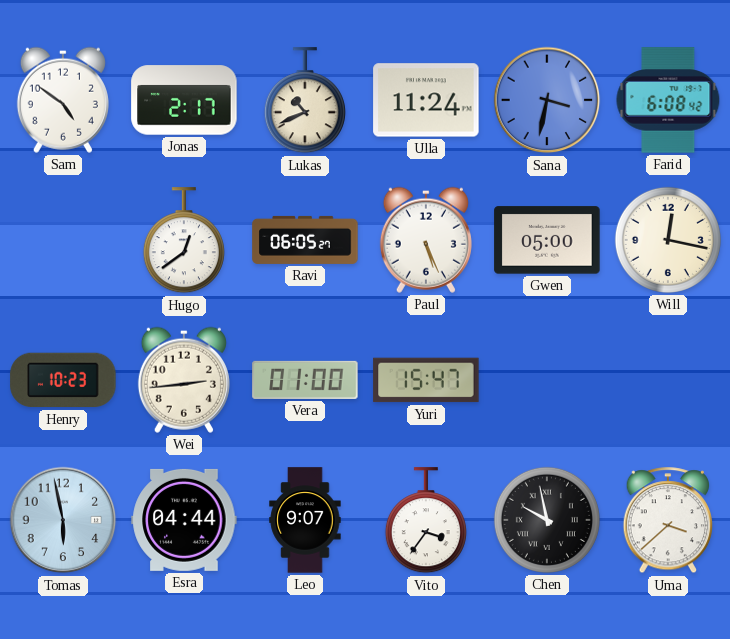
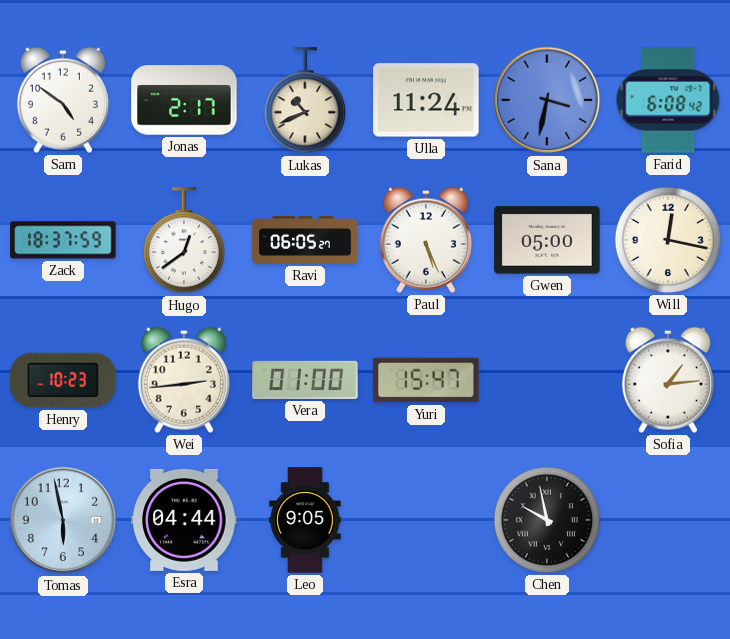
Zack: none -> 18:37
Sofia: none -> 1:14
Leo: 9:07 -> 9:05
Vito: 3:36 -> none
Uma: 3:38 -> none
